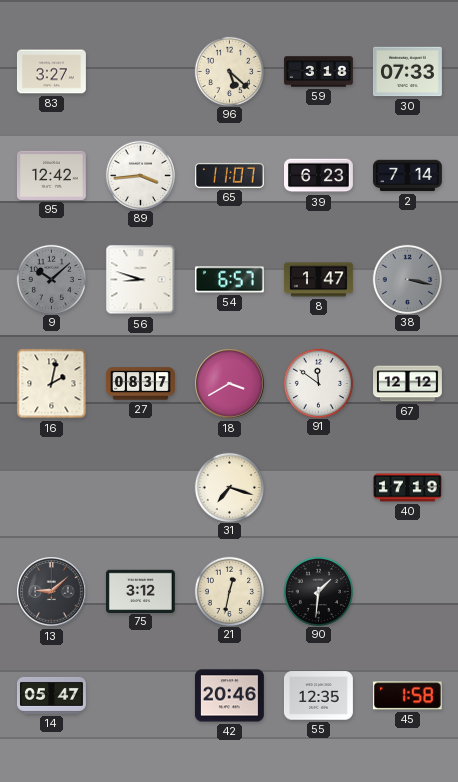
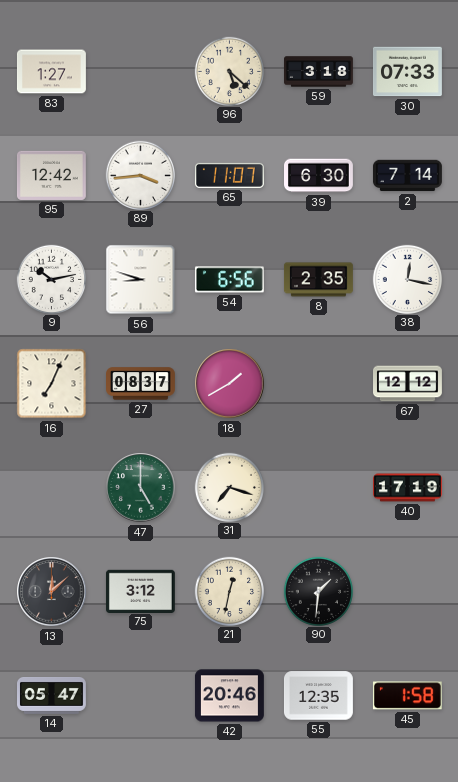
83: 3:27 -> 1:27
39: 6:23 -> 6:30
9: 10:08 -> 10:13
9 dial: grey -> white
54: 6:57 -> 6:56
8: 1:47 -> 2:35
38: 3:17 -> 12:17
38 dial: grey -> white
16: 2:02 -> 7:04
18: 3:40 -> 1:40
91: 11:51 -> none
47: none -> 5:00
13: 9:08 -> 12:08
